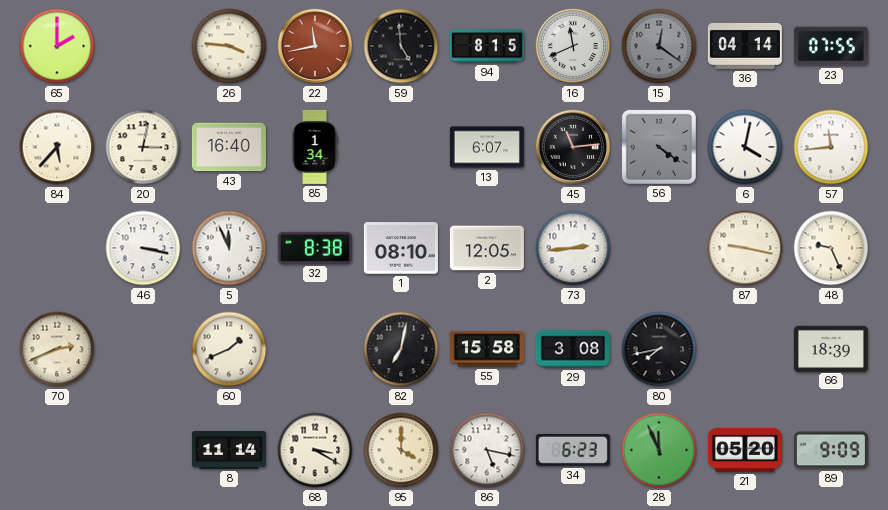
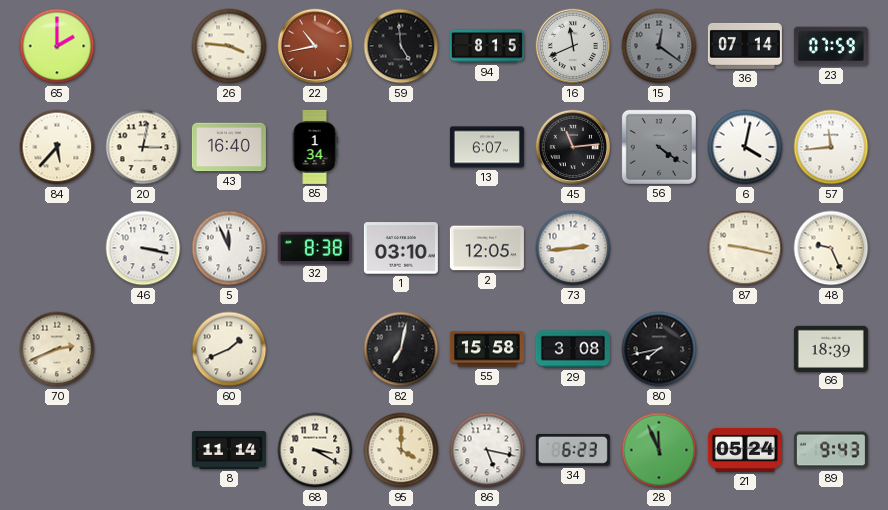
22: 11:43 -> 10:43
36: 04:14 -> 07:14
23: 07:55 -> 07:59
1: 08:10 -> 03:10
21: 05:20 -> 05:24
89: 9:09 -> 9:43
